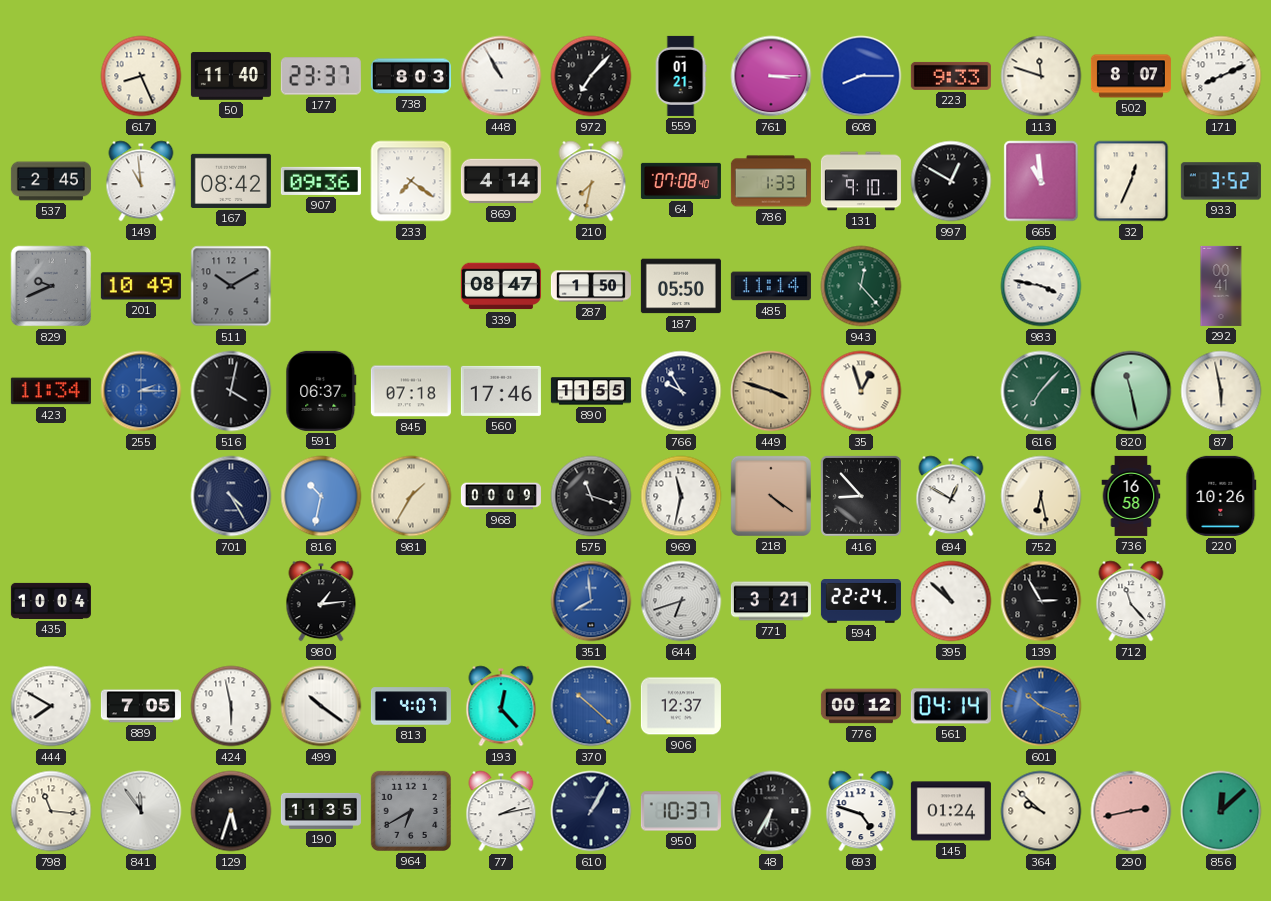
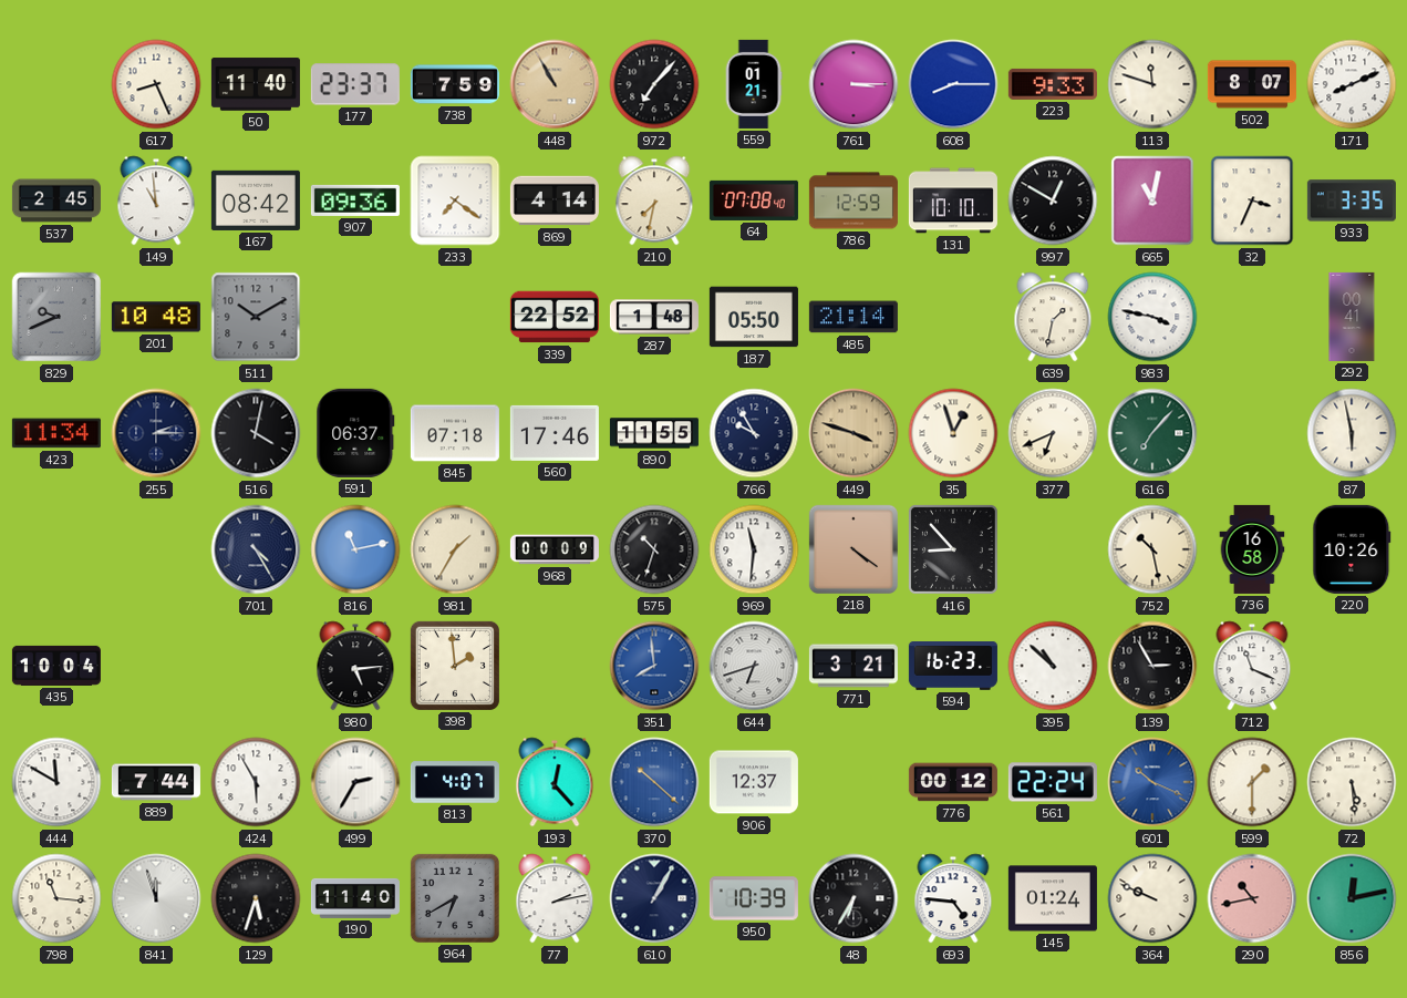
738: 8:03 -> 7:59
448 dial: white -> champagne
786: 1:33 -> 12:59
131: 9:10 -> 10:10
665: 10:59 -> 11:02
32: 12:34 -> 3:34
933: 3:52 -> 3:35
201: 10:49 -> 10:48
339: 08:47 -> 22:52
287: 1:50 -> 1:48
485: 11:14 -> 21:14
943: 12:23 -> none
639: none -> 1:32
255 dial: blue -> navy
377: none -> 6:41
820: 11:28 -> none
816: 10:32 -> 11:13
575: 11:18 -> 10:33
969: 11:32 -> 11:31
694: 12:50 -> none
752: 6:28 -> 10:28
980: 1:14 -> 5:14
398: none -> 1:59
594: 22:24 -> 16:23
712: 11:23 -> 11:19
444: 7:50 -> 11:50
889: 7:05 -> 7:44
424: 5:58 -> 5:55
499: 10:21 -> 2:35
561: 04:14 -> 22:24
599: none -> 1:30
72: none -> 5:29
841: 11:54 -> 11:57
190: 11:35 -> 11:40
950: 10:37 -> 10:39
693: 4:48 -> 4:46
364: 9:52 -> 9:49
290: 2:43 -> 10:43
856: 12:08 -> 12:13
